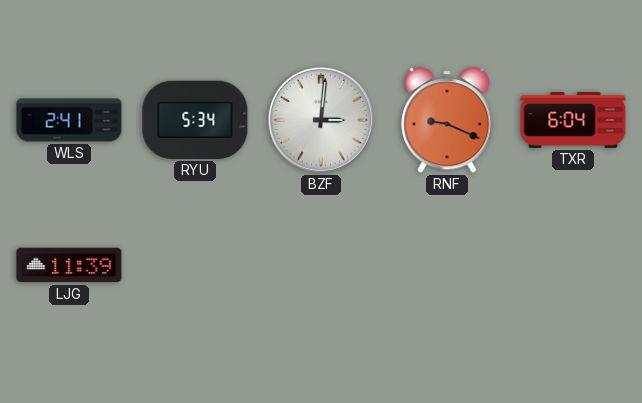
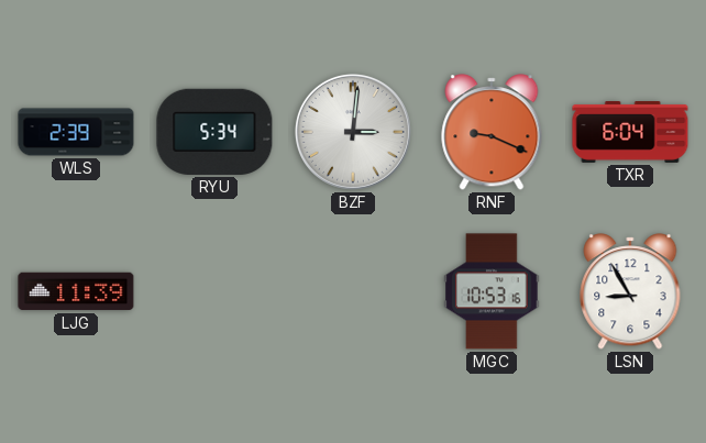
WLS: 2:41 -> 2:39
MGC: none -> 10:53
LSN: none -> 8:55
